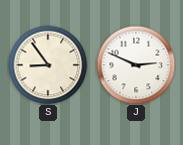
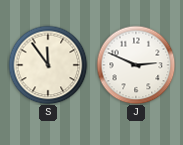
S: 8:54 -> 11:54
